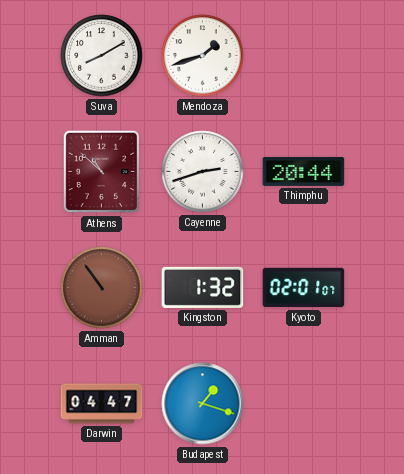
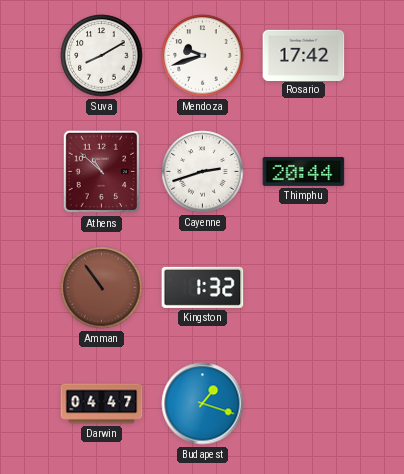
Mendoza: 1:42 -> 9:42
Rosario: none -> 17:42
Kyoto: 02:01 -> none
